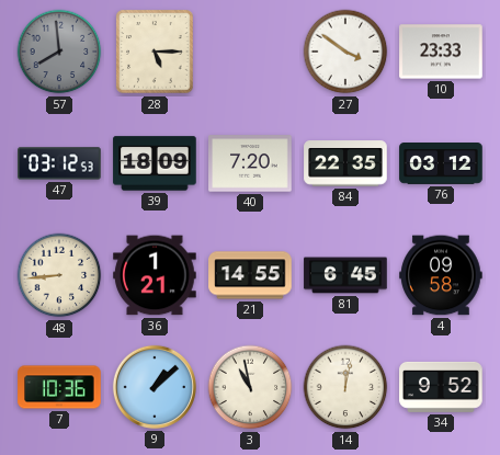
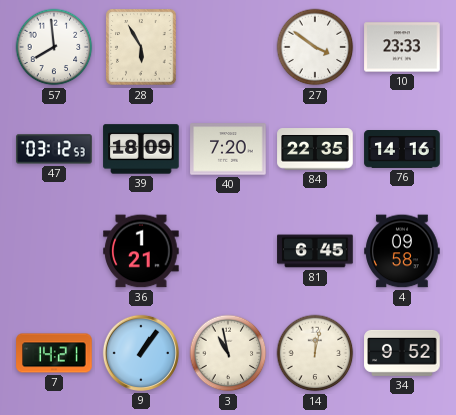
57 dial: grey -> white
28: 5:15 -> 5:55
76: 03:12 -> 14:16
48: 8:44 -> none
21: 14:55 -> none
7: 10:36 -> 14:21
9: 1:08 -> 1:06
